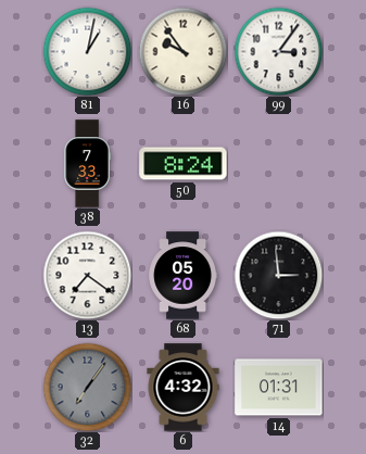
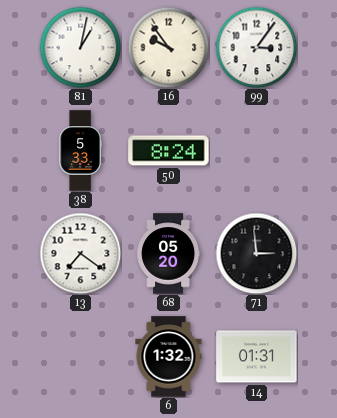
38: 7:33 -> 5:33
32: 7:06 -> none
6: 4:32 -> 1:32
